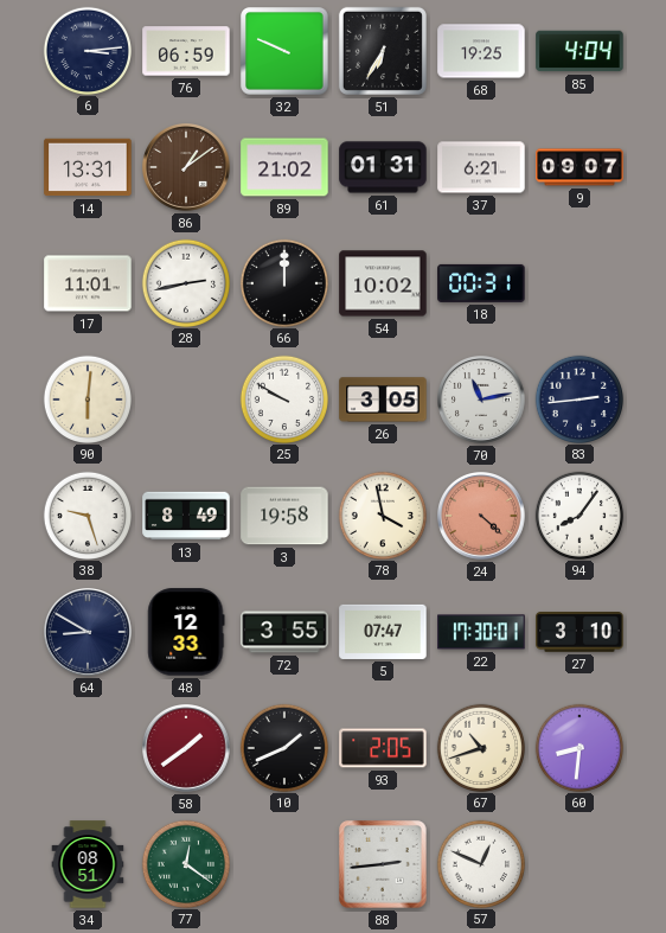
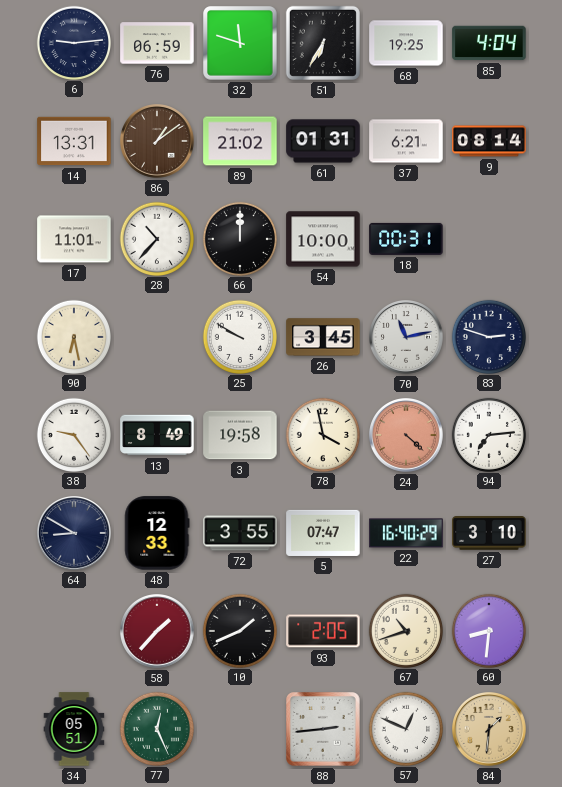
6: 3:14 -> 9:14
32: 9:49 -> 11:48
9: 09:07 -> 08:14
28: 2:43 -> 10:37
54: 10:02 -> 10:00
90: 6:01 -> 6:28
26: 3:05 -> 3:45
83: 2:44 -> 2:48
38: 9:27 -> 9:24
94: 8:06 -> 7:14
22: 17:30 -> 16:40
58: 1:39 -> 1:37
34: 08:51 -> 05:51
77: 12:21 -> 12:26
84: none -> 1:31
